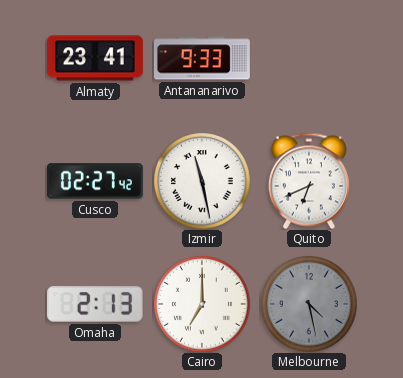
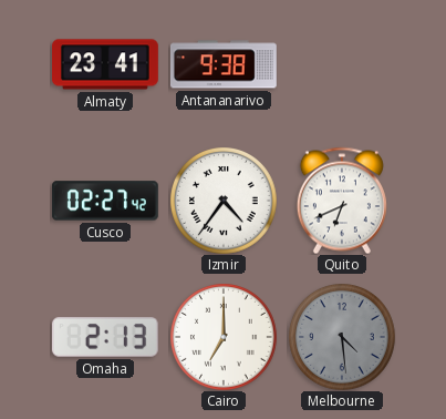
Antananarivo: 9:33 -> 9:38
Izmir: 11:28 -> 4:36
Melbourne: 4:28 -> 4:29
